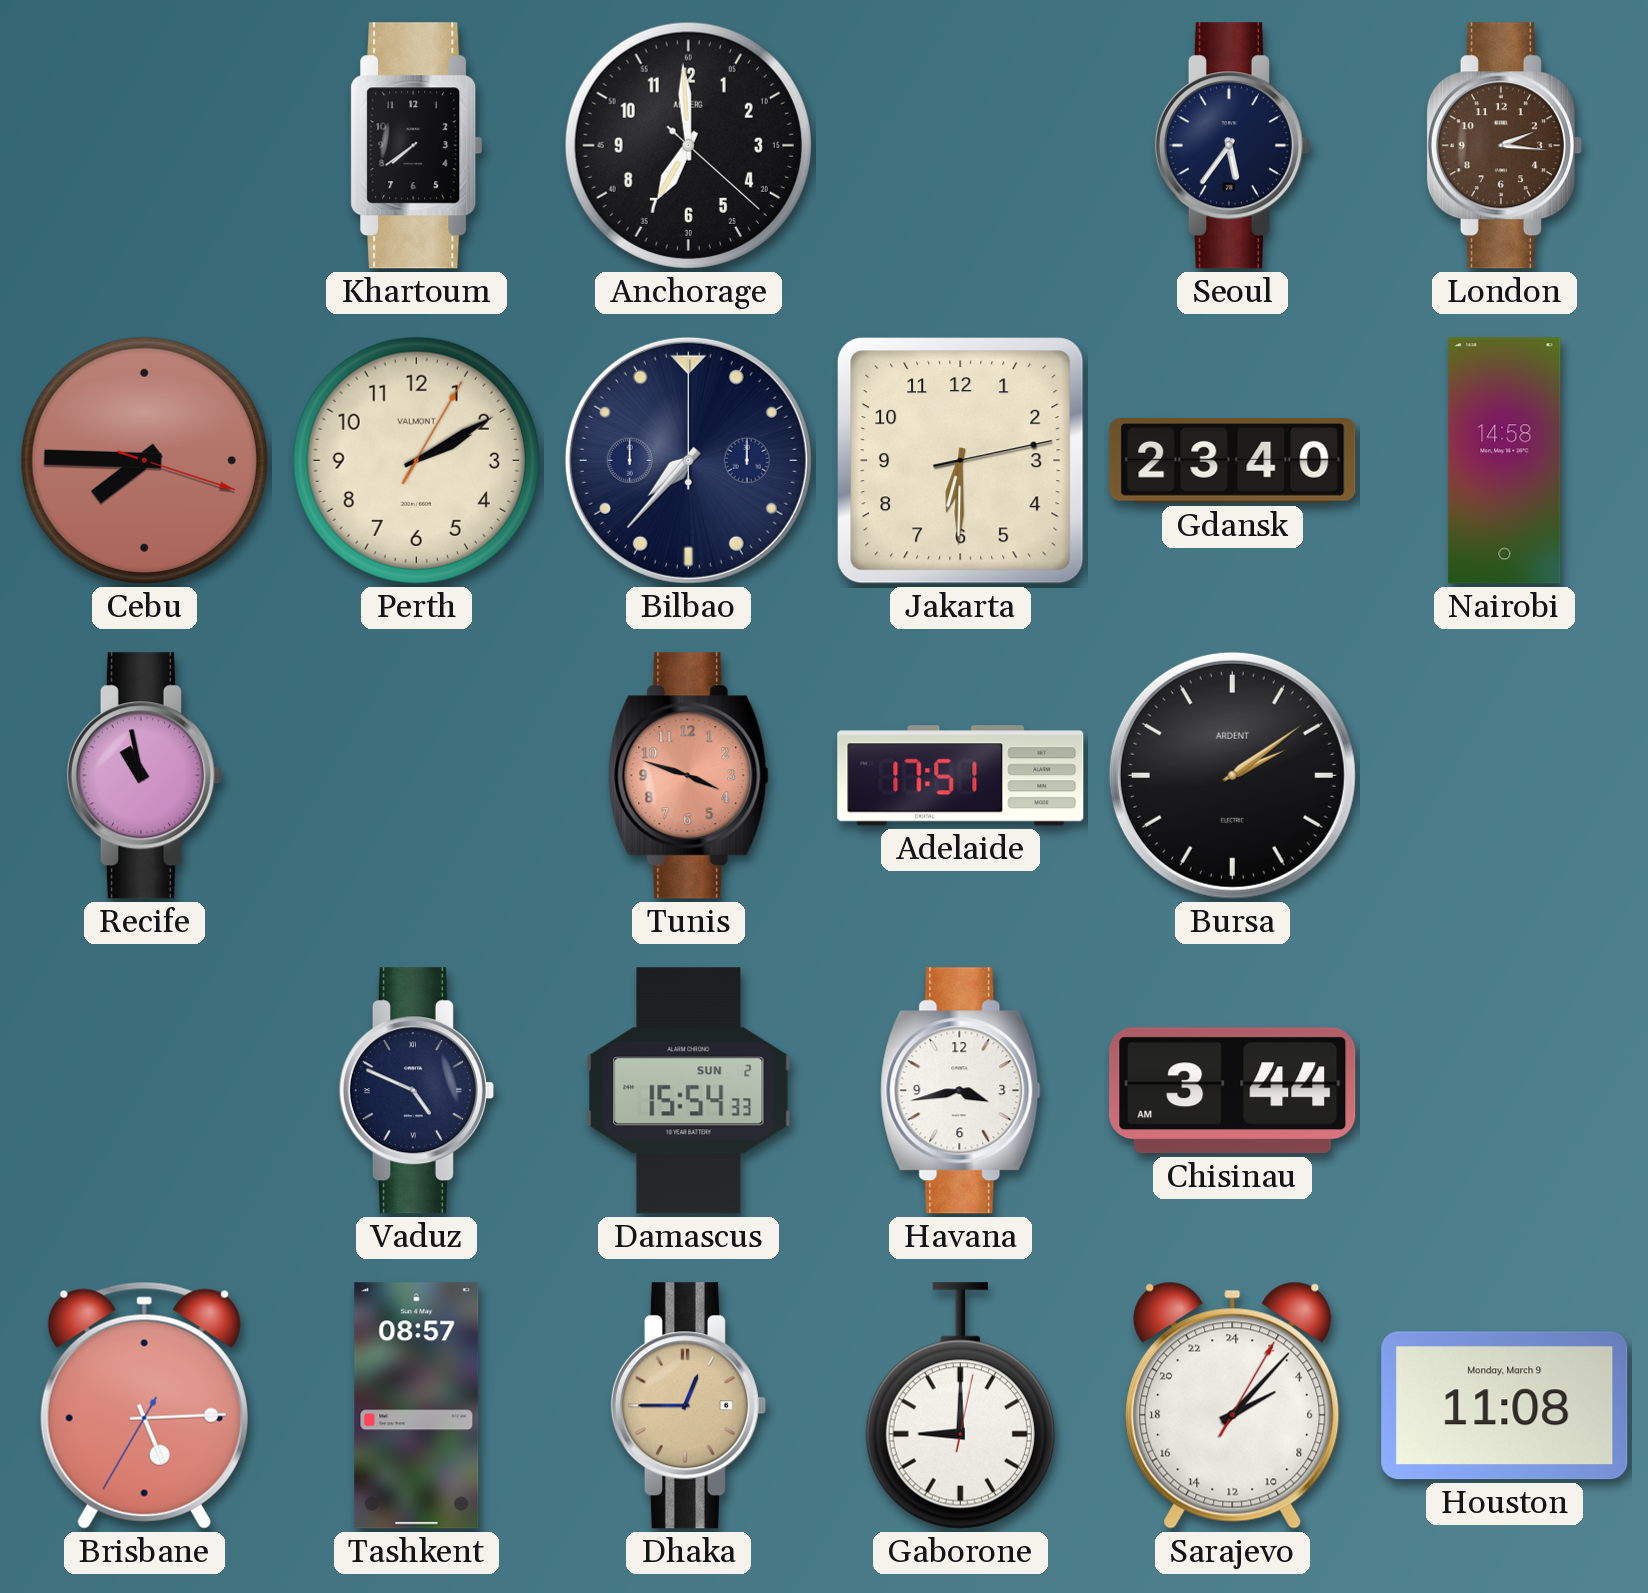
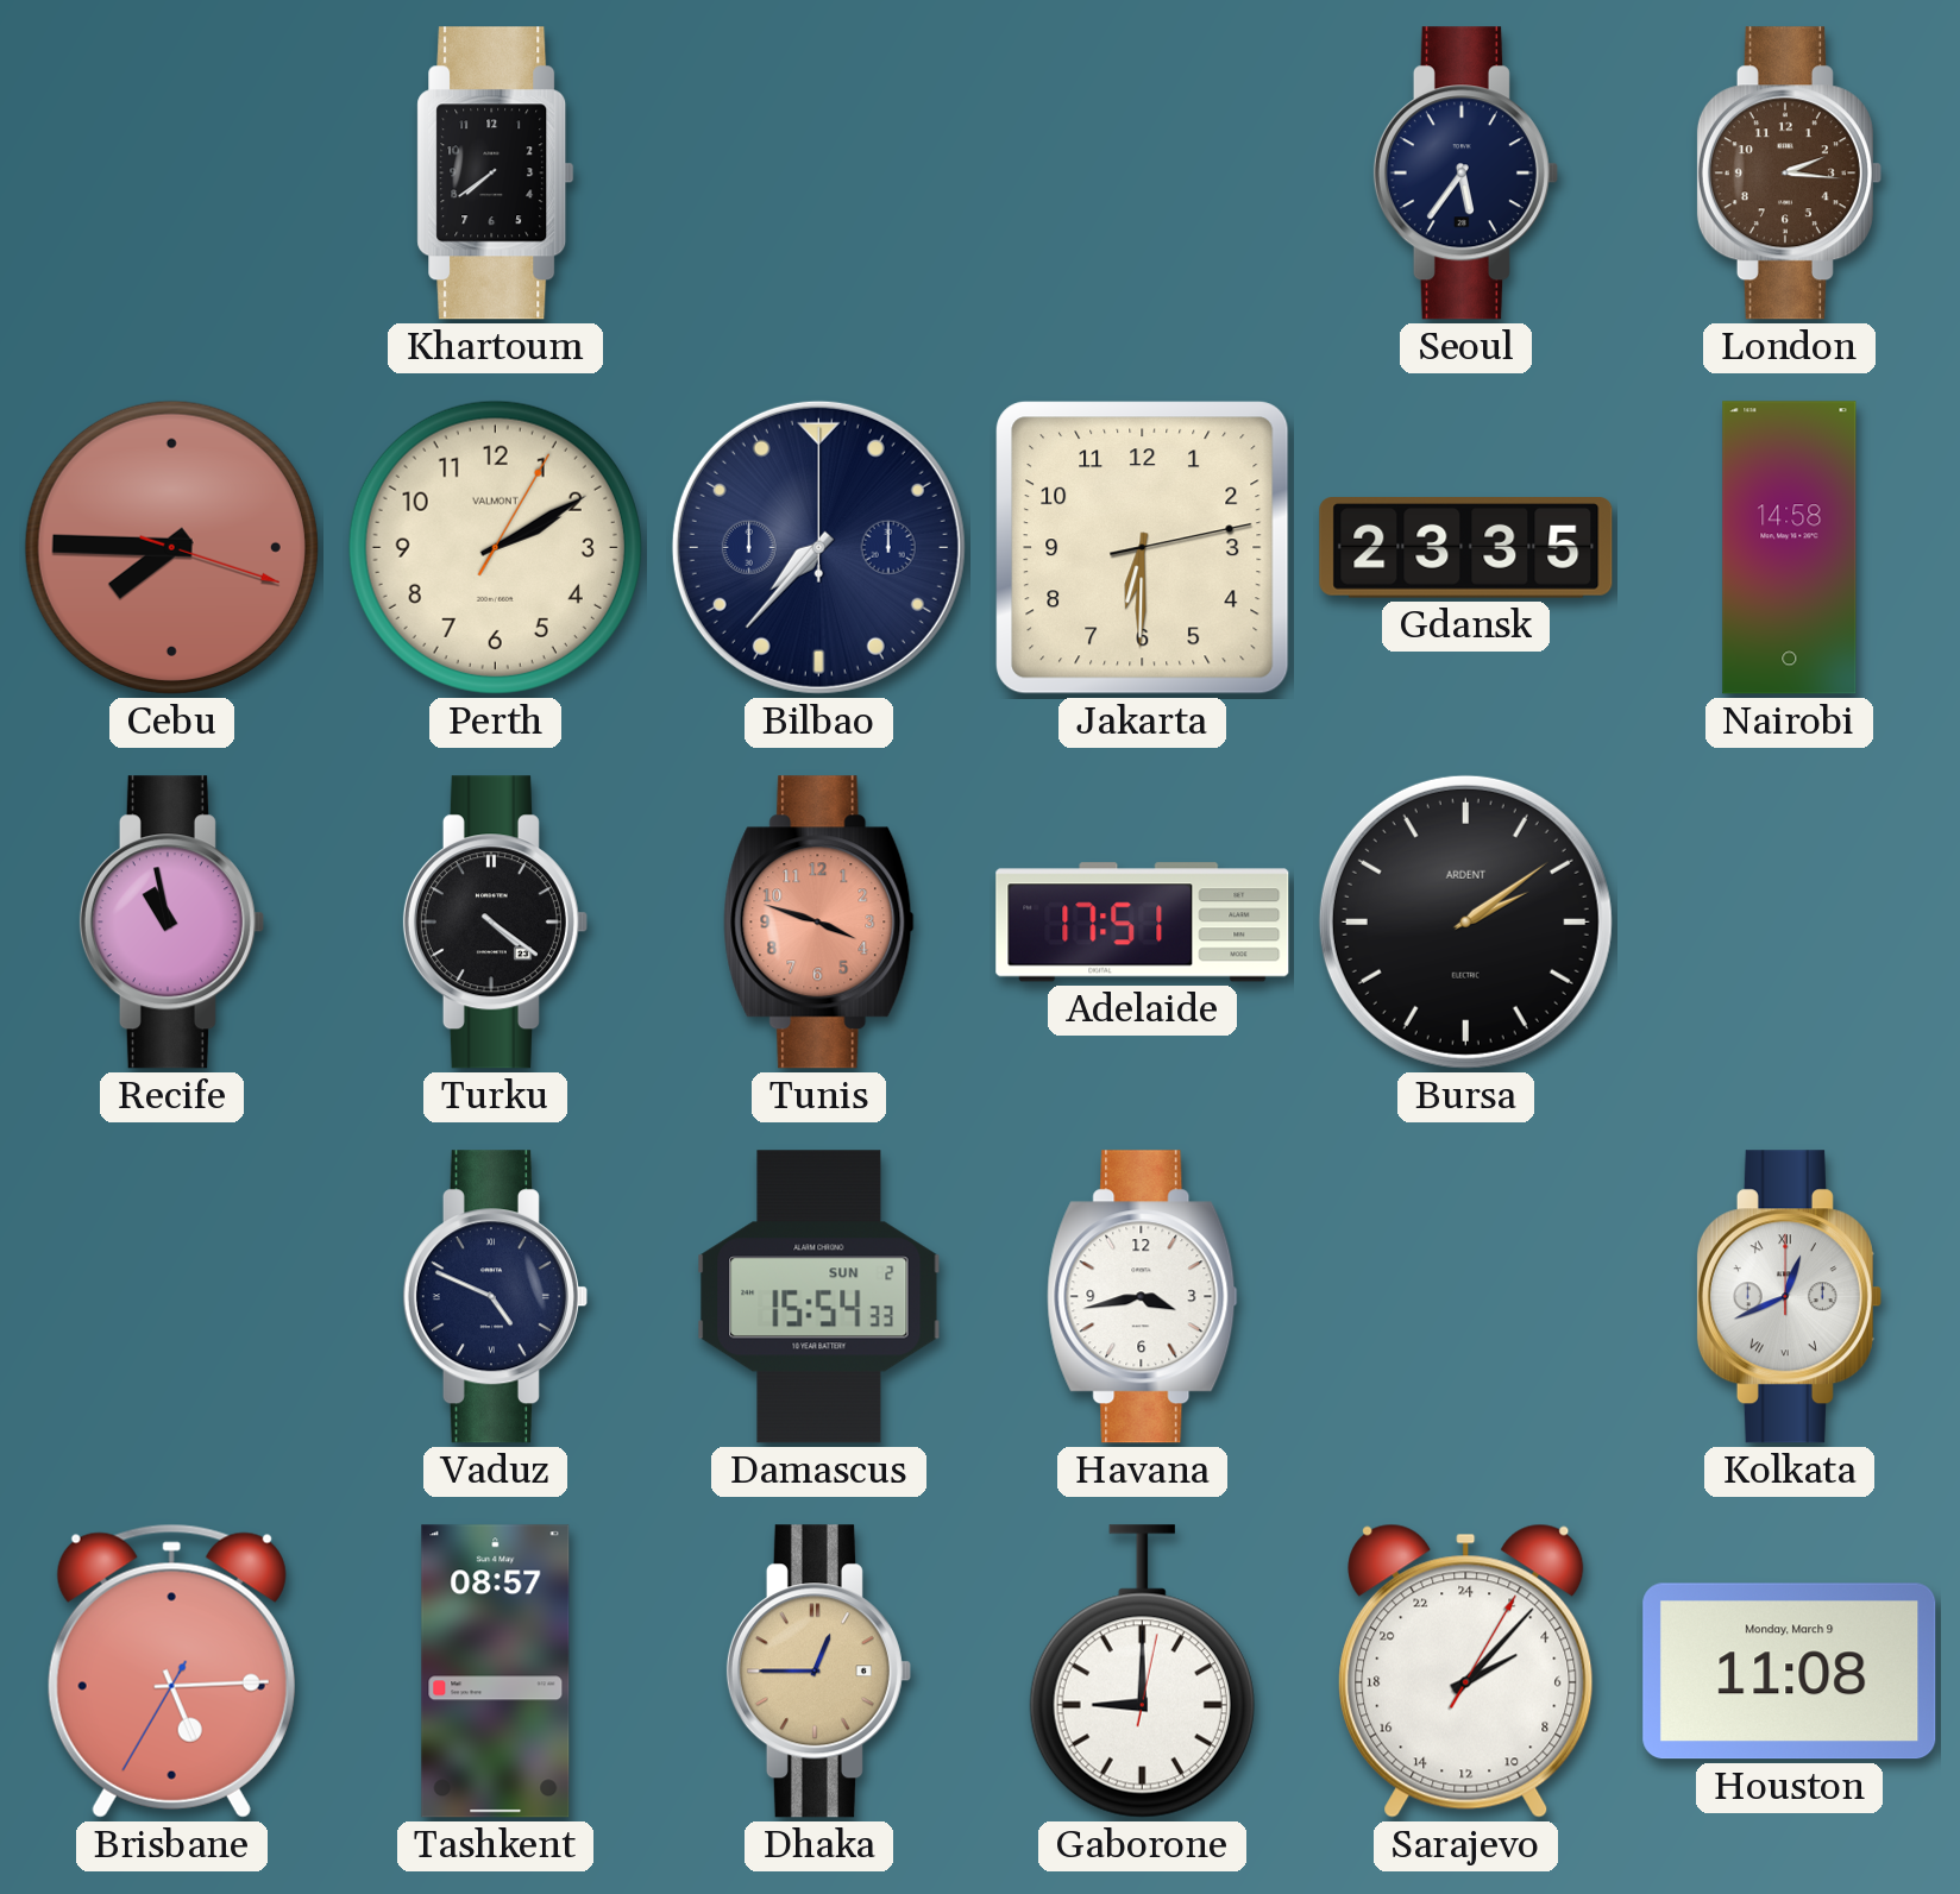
Anchorage: 6:59 -> none
Gdansk: 23:40 -> 23:35
Turku: none -> 4:21
Chisinau: 3:44 -> none
Kolkata: none -> 12:41
